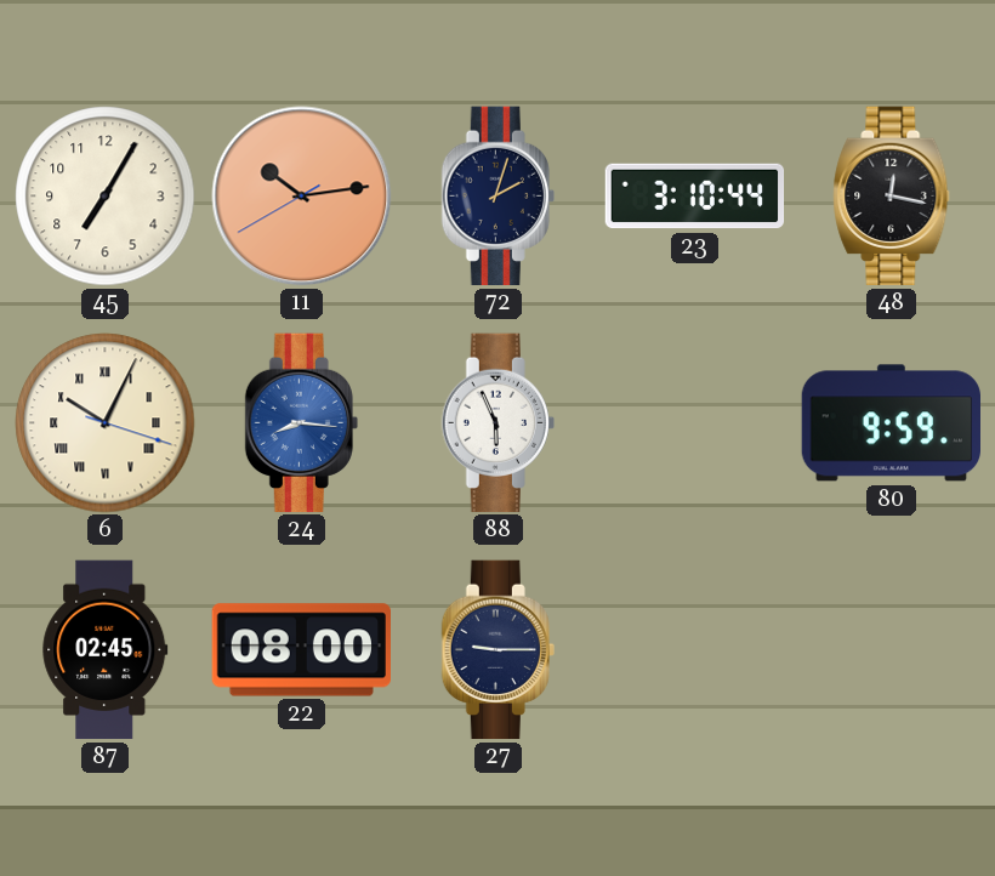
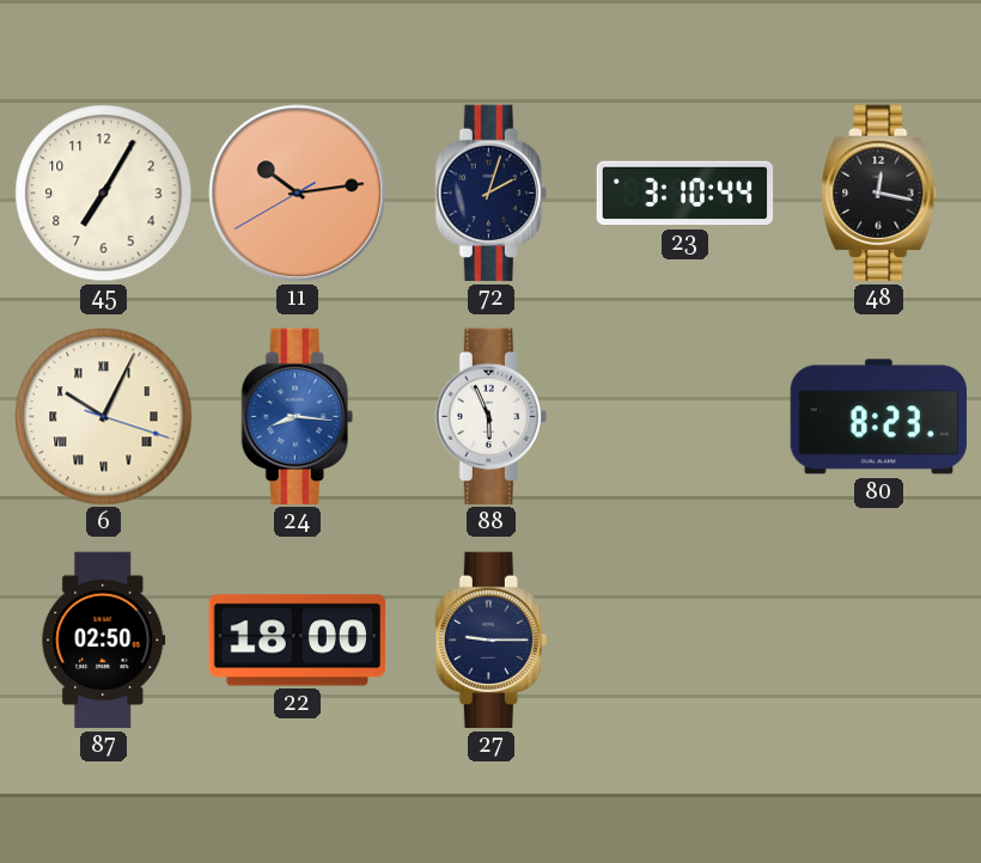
80: 9:59 -> 8:23
87: 02:45 -> 02:50
22: 08:00 -> 18:00
